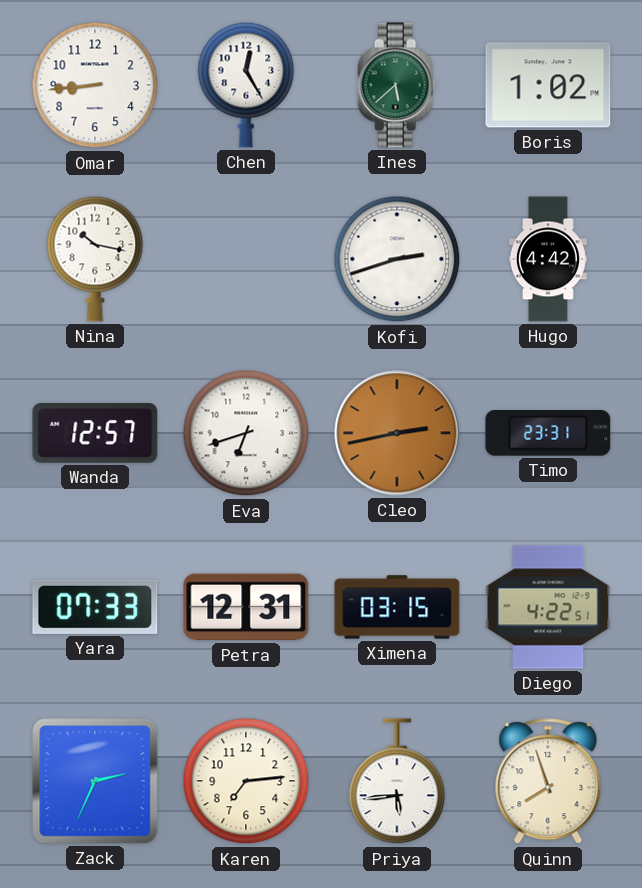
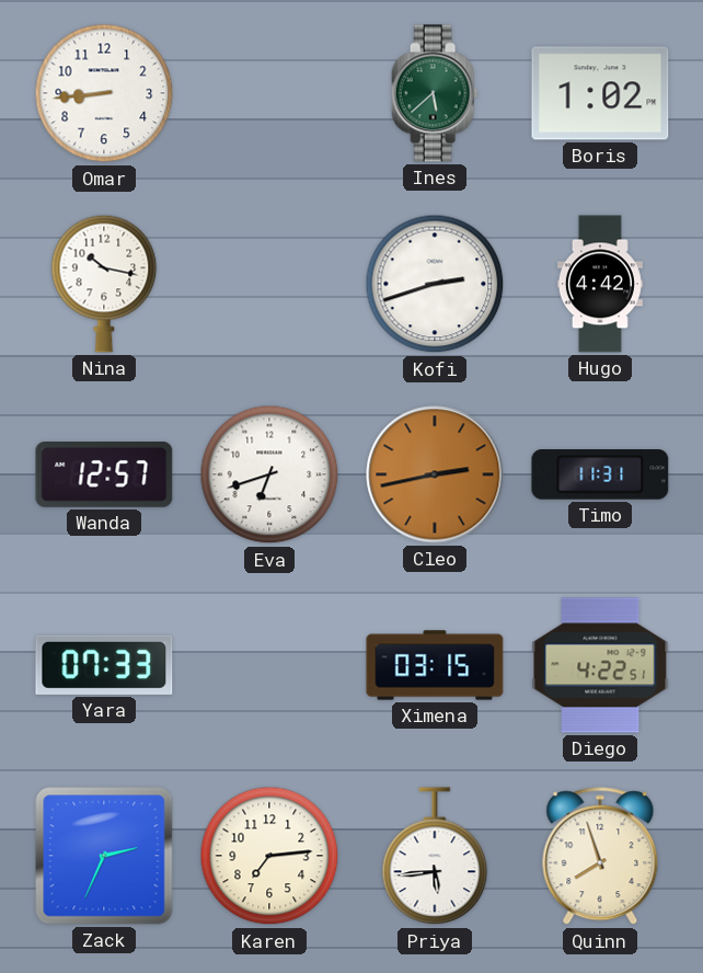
Chen: 12:25 -> none
Timo: 23:31 -> 11:31
Petra: 12:31 -> none
